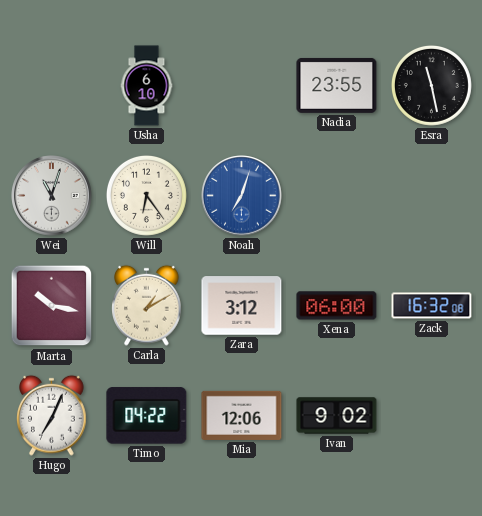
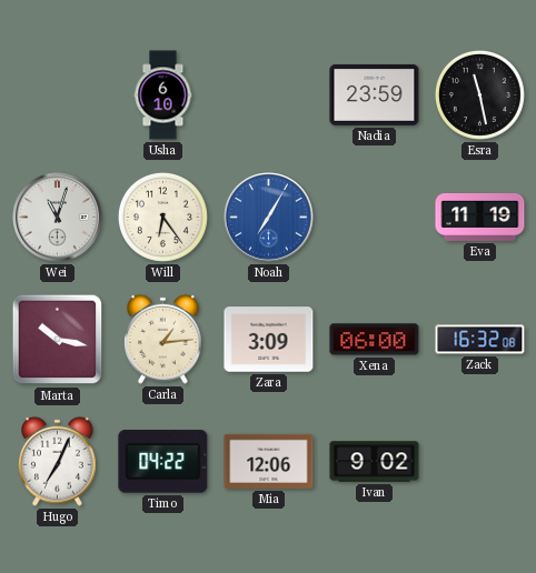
Nadia: 23:55 -> 23:59
Noah: 7:03 -> 7:05
Eva: none -> 11:19
Carla: 1:10 -> 1:14
Zara: 3:12 -> 3:09
